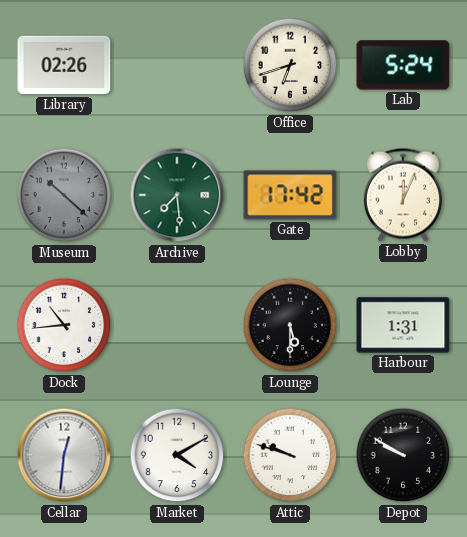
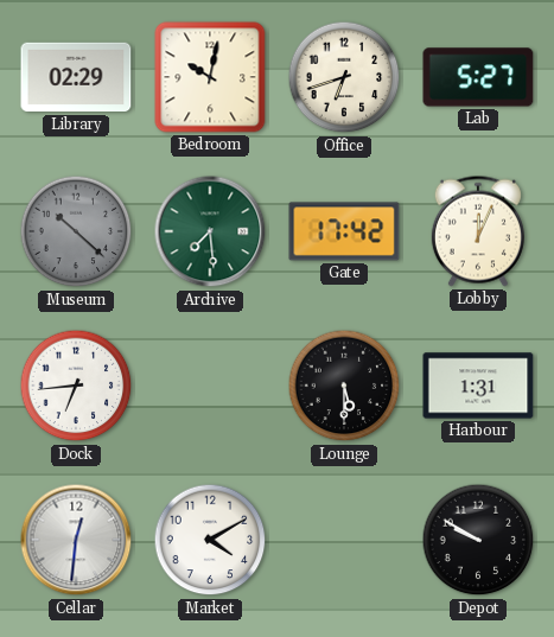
Library: 02:26 -> 02:29
Bedroom: none -> 10:02
Lab: 5:24 -> 5:27
Dock: 10:44 -> 6:44
Attic: 9:48 -> none
